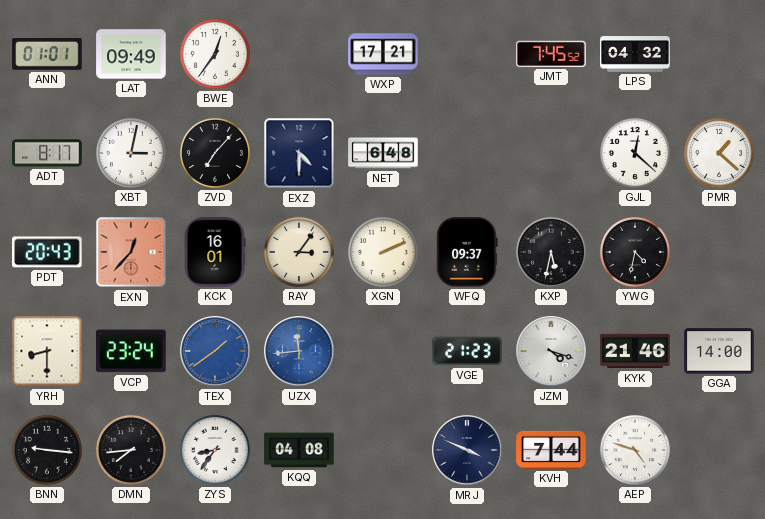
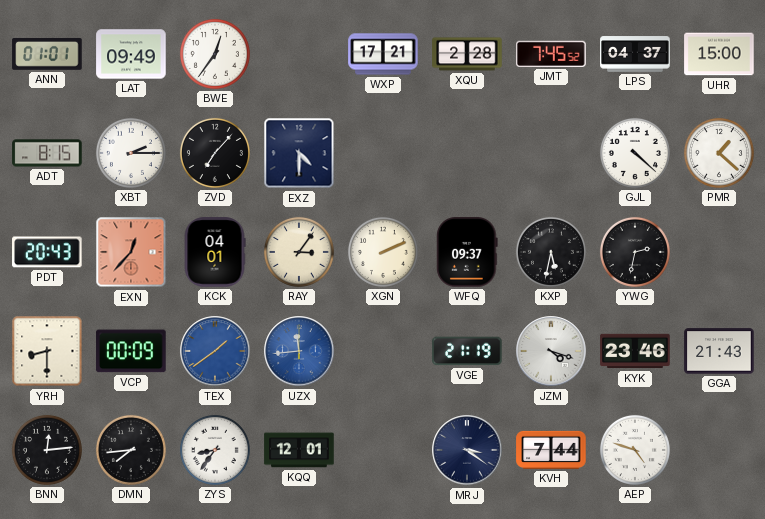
XQU: none -> 2:28
LPS: 04:32 -> 04:37
UHR: none -> 15:00
ADT: 8:17 -> 8:15
XBT: 3:02 -> 2:15
NET: 6:48 -> none
GJL: 12:22 -> 4:22
KCK: 16:01 -> 04:01
YWG: 4:32 -> 2:32
VCP: 23:24 -> 00:09
VGE: 21:23 -> 21:19
KYK: 21:46 -> 23:46
GGA: 14:00 -> 21:43
BNN: 9:16 -> 12:14
KQQ: 04:08 -> 12:01
MRJ: 3:49 -> 3:21
